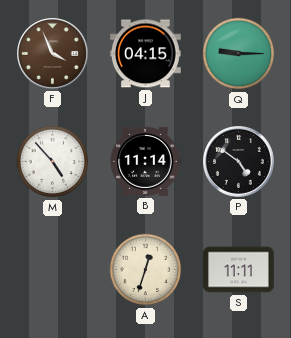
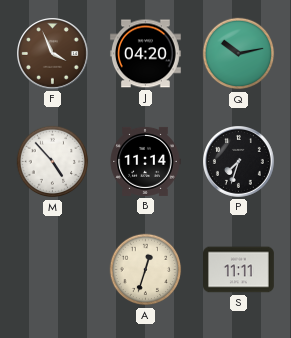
J: 04:15 -> 04:20
Q: 9:15 -> 10:13
P: 4:51 -> 7:33
